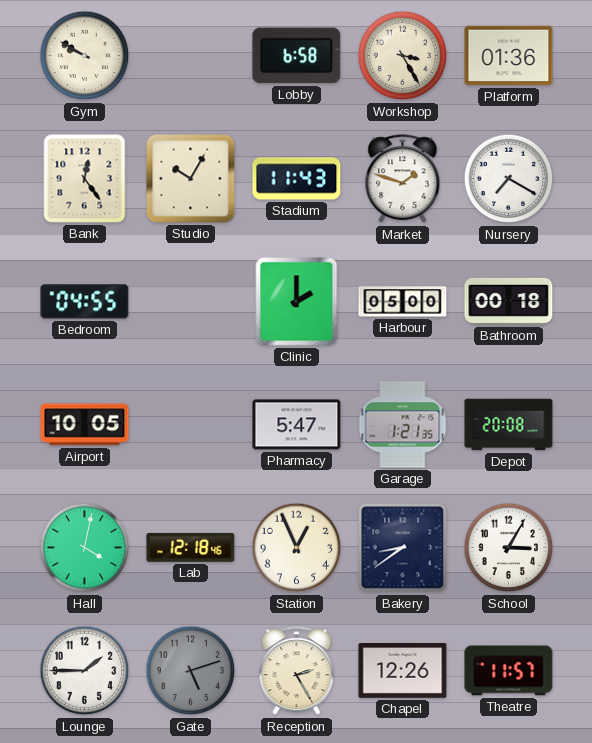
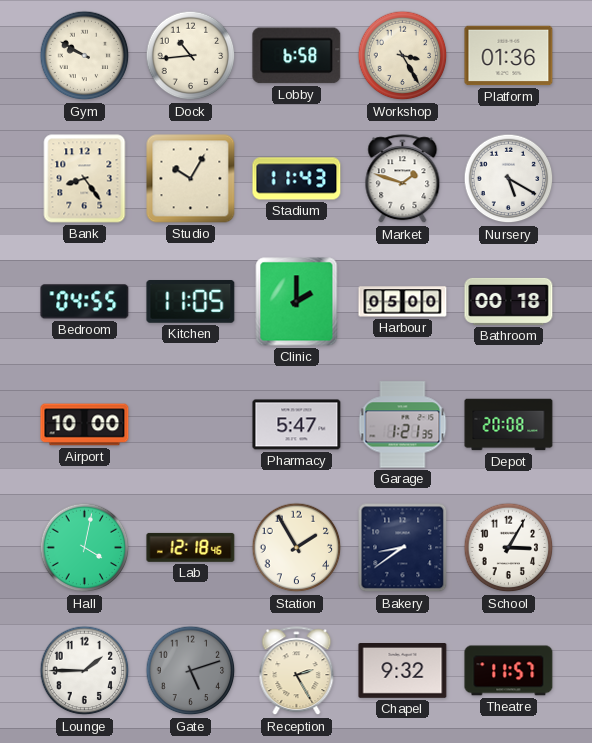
Dock: none -> 10:44
Bank: 12:24 -> 8:24
Nursery: 7:20 -> 5:20
Kitchen: none -> 11:05
Airport: 10:05 -> 10:00
Station: 12:56 -> 1:55
Chapel: 12:26 -> 9:32
